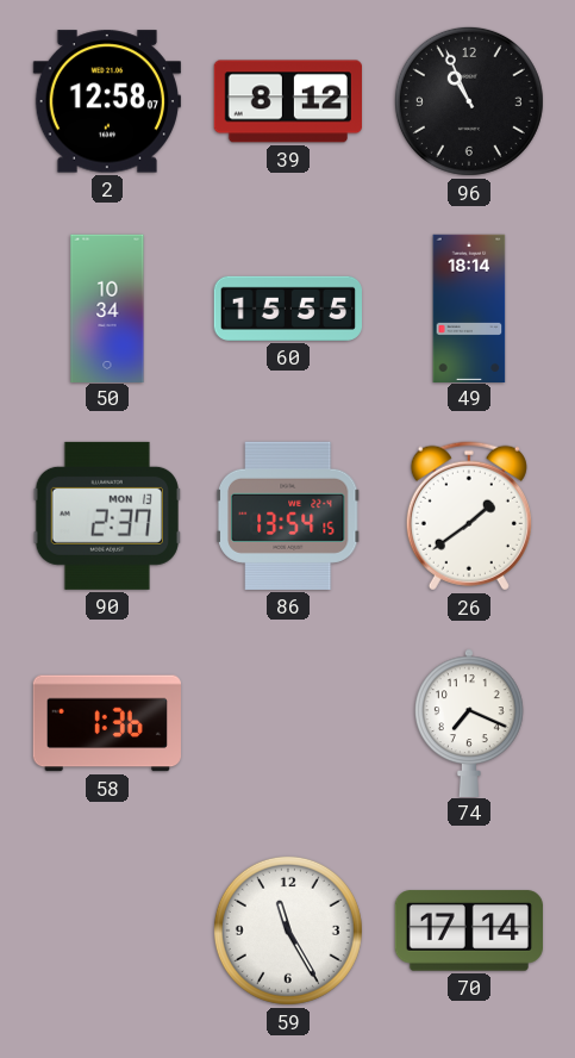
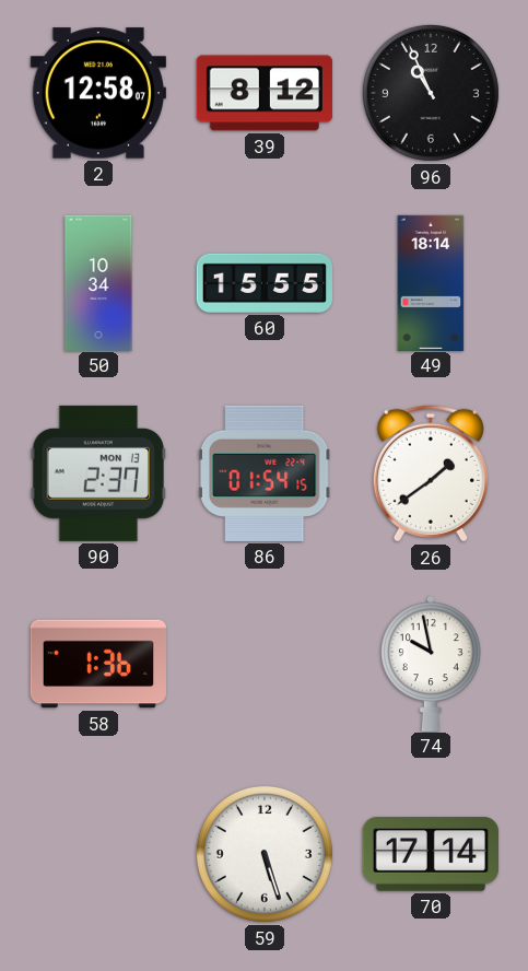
86: 13:54 -> 01:54
74: 7:19 -> 9:58
59: 11:25 -> 5:27
